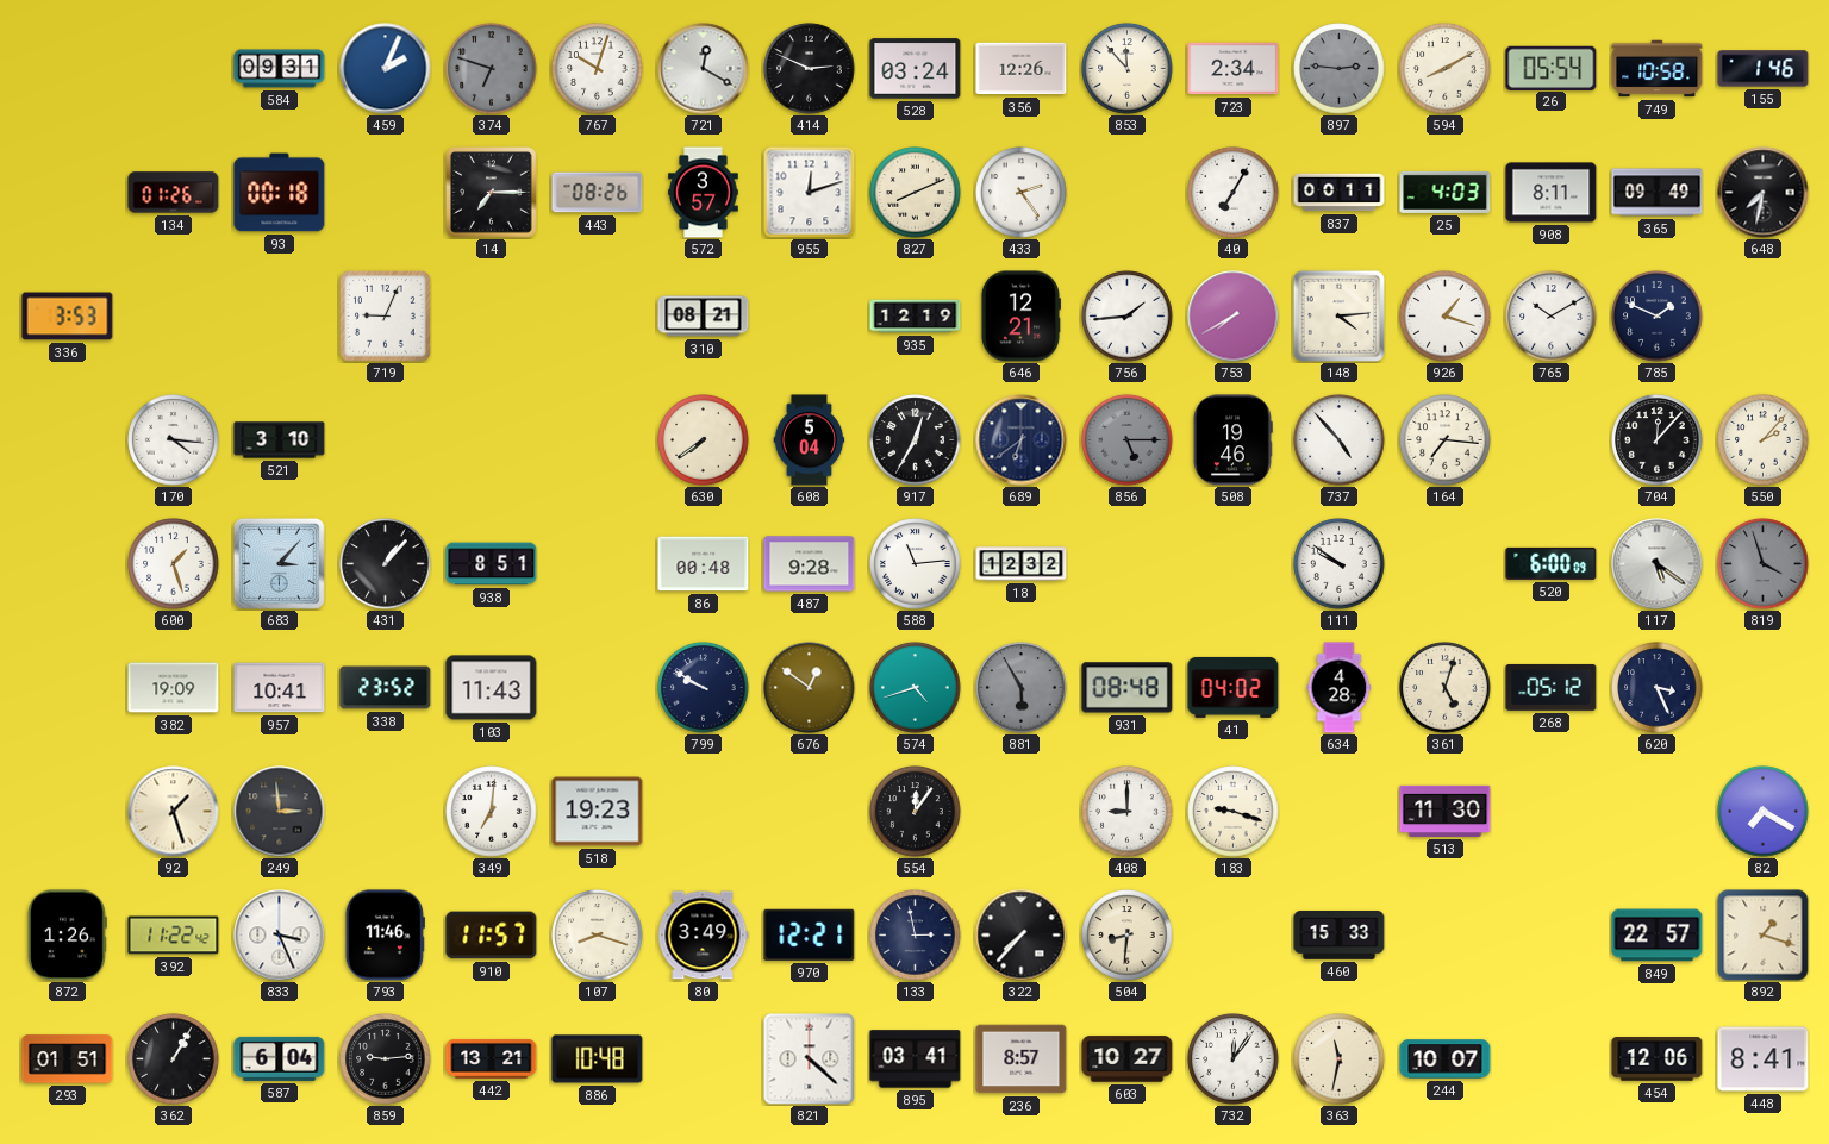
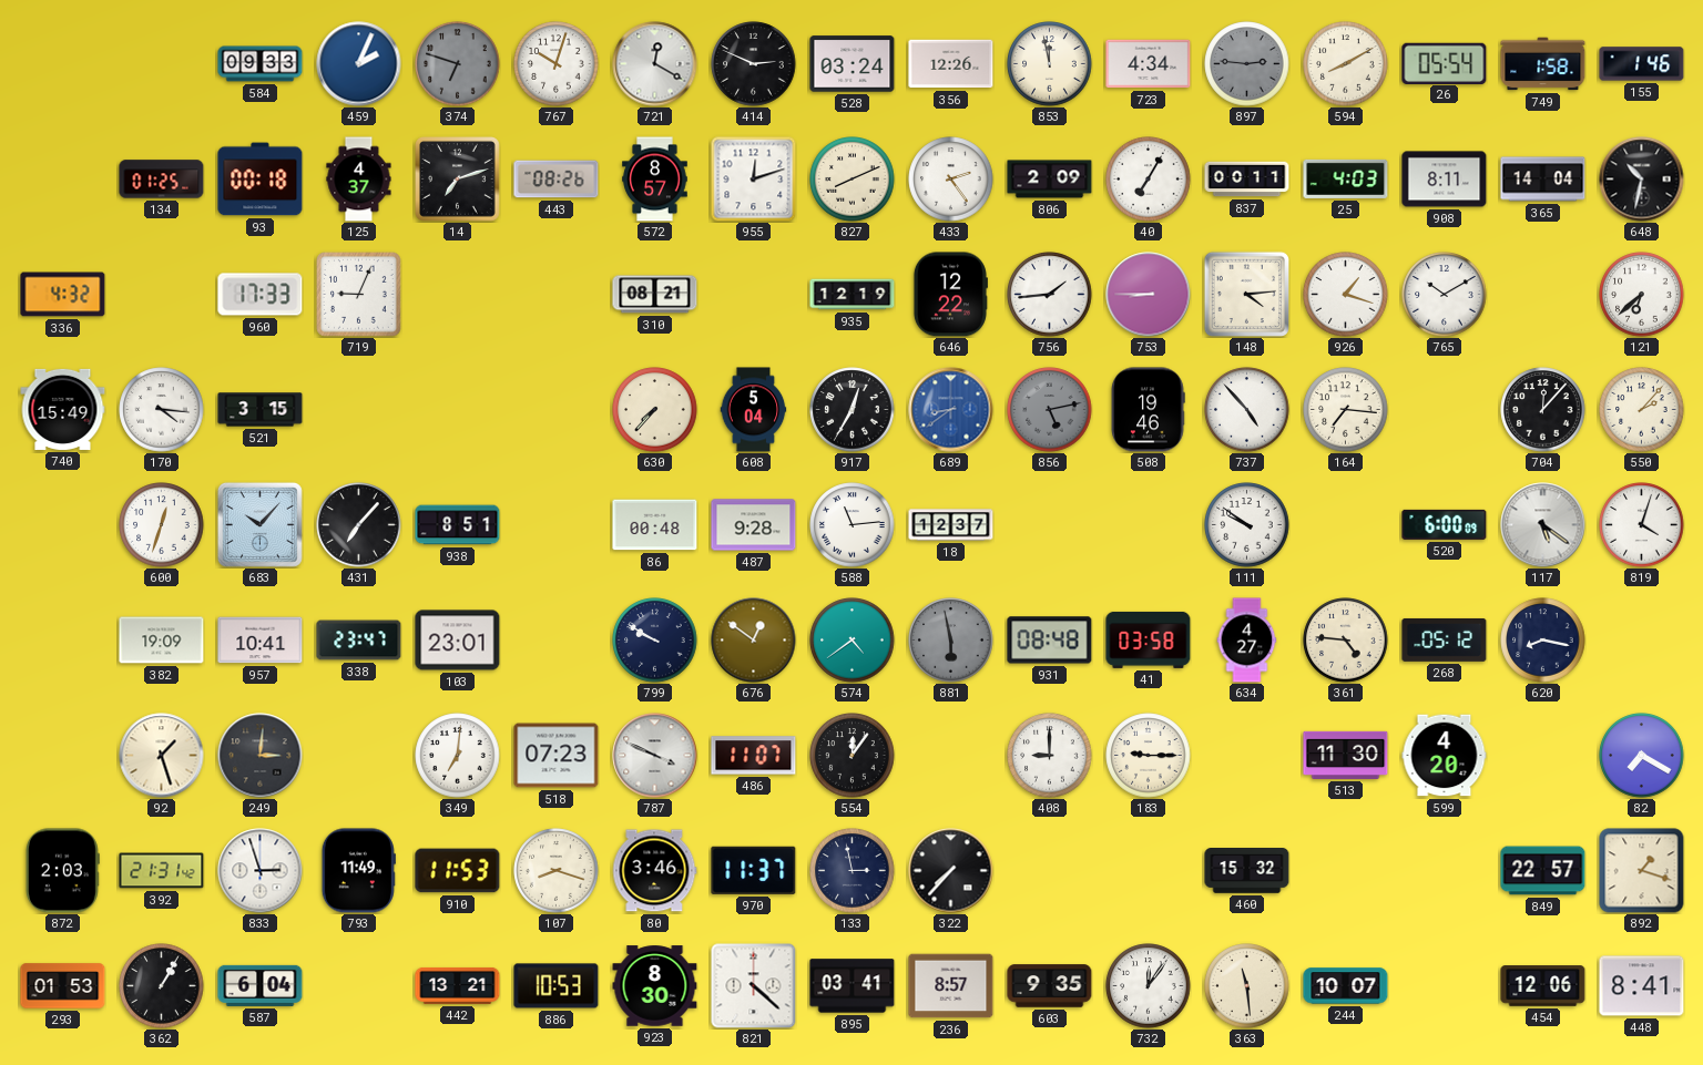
584: 09:31 -> 09:33
853: 11:53 -> 11:58
723: 2:34 -> 4:34
749: 10:58 -> 1:58
134: 01:26 -> 01:25
125: none -> 4:37
14: 7:15 -> 7:12
572: 3:57 -> 8:57
806: none -> 2:09
365: 09:49 -> 14:04
648: 7:32 -> 10:32
336: 3:53 -> 4:32
960: none -> 17:33
646: 12:21 -> 12:22
753: 7:40 -> 8:45
785: 1:49 -> none
121: none -> 6:38
740: none -> 15:49
521: 3:10 -> 3:15
630: 7:39 -> 7:37
689: 6:39 -> 8:39
689 dial: navy -> blue
856: 5:15 -> 5:13
600: 1:27 -> 12:33
683: 3:07 -> 10:07
431: 1:07 -> 7:07
18: 12:32 -> 12:37
819: 3:57 -> 4:03
819 dial: grey -> white
338: 23:52 -> 23:47
103: 11:43 -> 23:01
574: 4:42 -> 4:39
881: 5:55 -> 5:58
41: 04:02 -> 03:58
634: 4:28 -> 4:27
361: 5:03 -> 4:46
620: 3:26 -> 8:17
249: 2:59 -> 3:01
518: 19:23 -> 07:23
787: none -> 3:49
486: none -> 11:07
183: 9:18 -> 9:15
599: none -> 4:20
872: 1:26 -> 2:03
392: 11:22 -> 21:31
833: 3:26 -> 2:57
793: 11:46 -> 11:49
910: 11:57 -> 11:53
80: 3:49 -> 3:46
970: 12:21 -> 11:37
504: 8:31 -> none
460: 15:33 -> 15:32
293: 01:51 -> 01:53
859: 9:14 -> none
886: 10:48 -> 10:53
923: none -> 8:30
603: 10:27 -> 9:35
363: 11:32 -> 11:29
